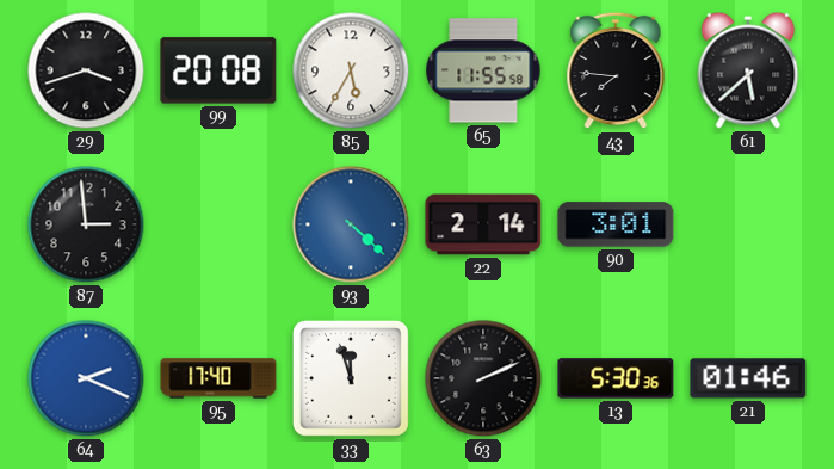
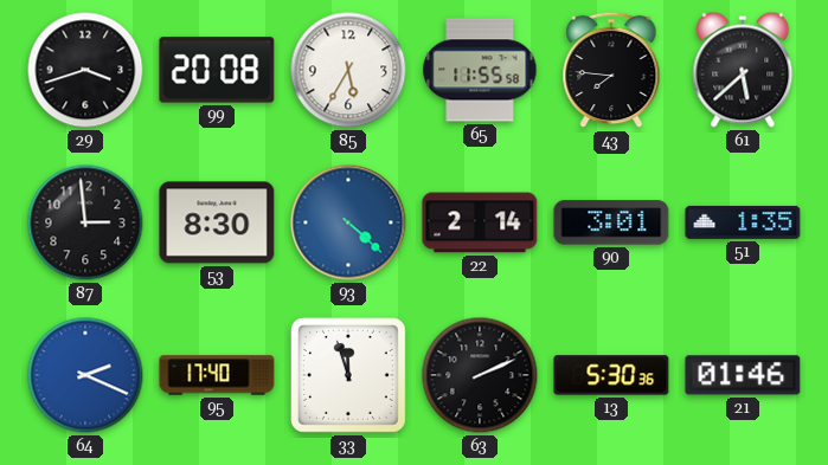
53: none -> 8:30
51: none -> 1:35
